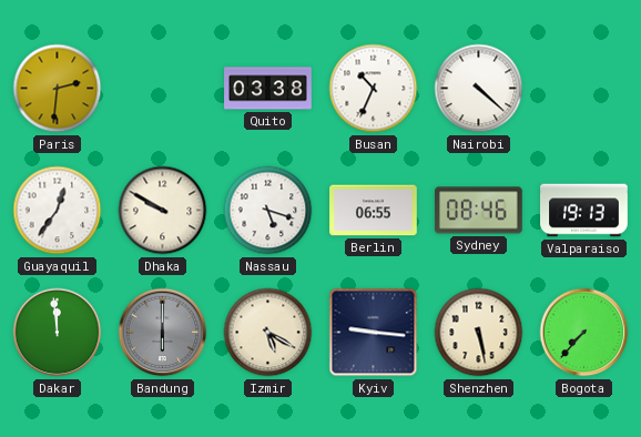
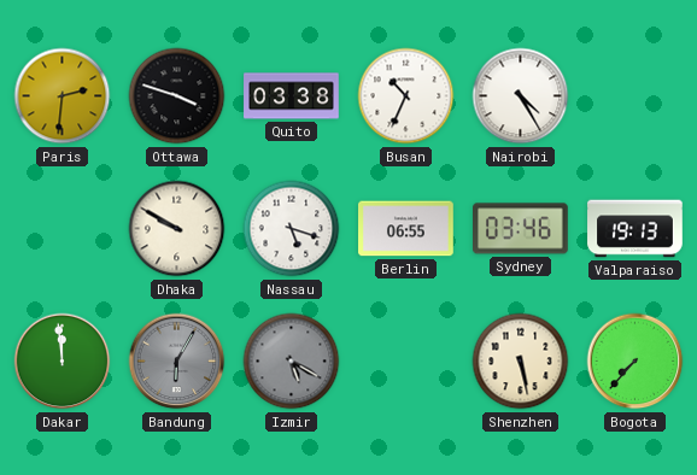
Ottawa: none -> 3:48
Nairobi: 4:22 -> 4:25
Guayaquil: 12:36 -> none
Sydney: 08:46 -> 03:46
Bandung: 6:00 -> 6:05
Izmir dial: cream -> grey
Kyiv: 9:16 -> none
